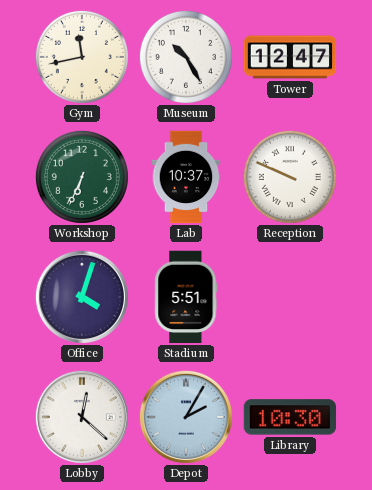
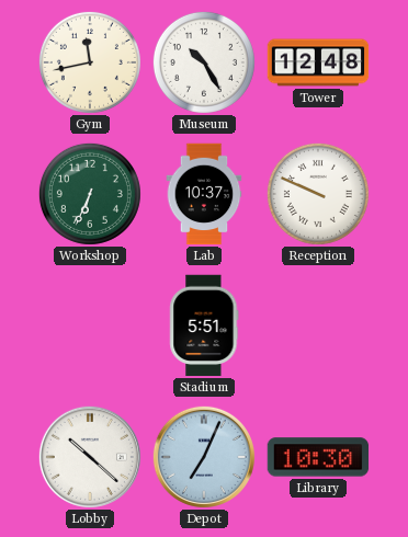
Tower: 12:47 -> 12:48
Office: 4:03 -> none
Lobby: 12:22 -> 10:22
Depot: 2:05 -> 7:04
